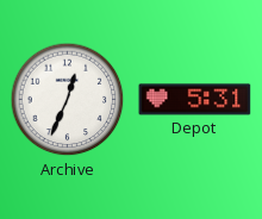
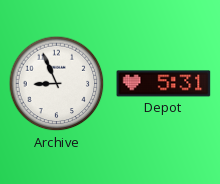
Archive: 12:34 -> 8:56
